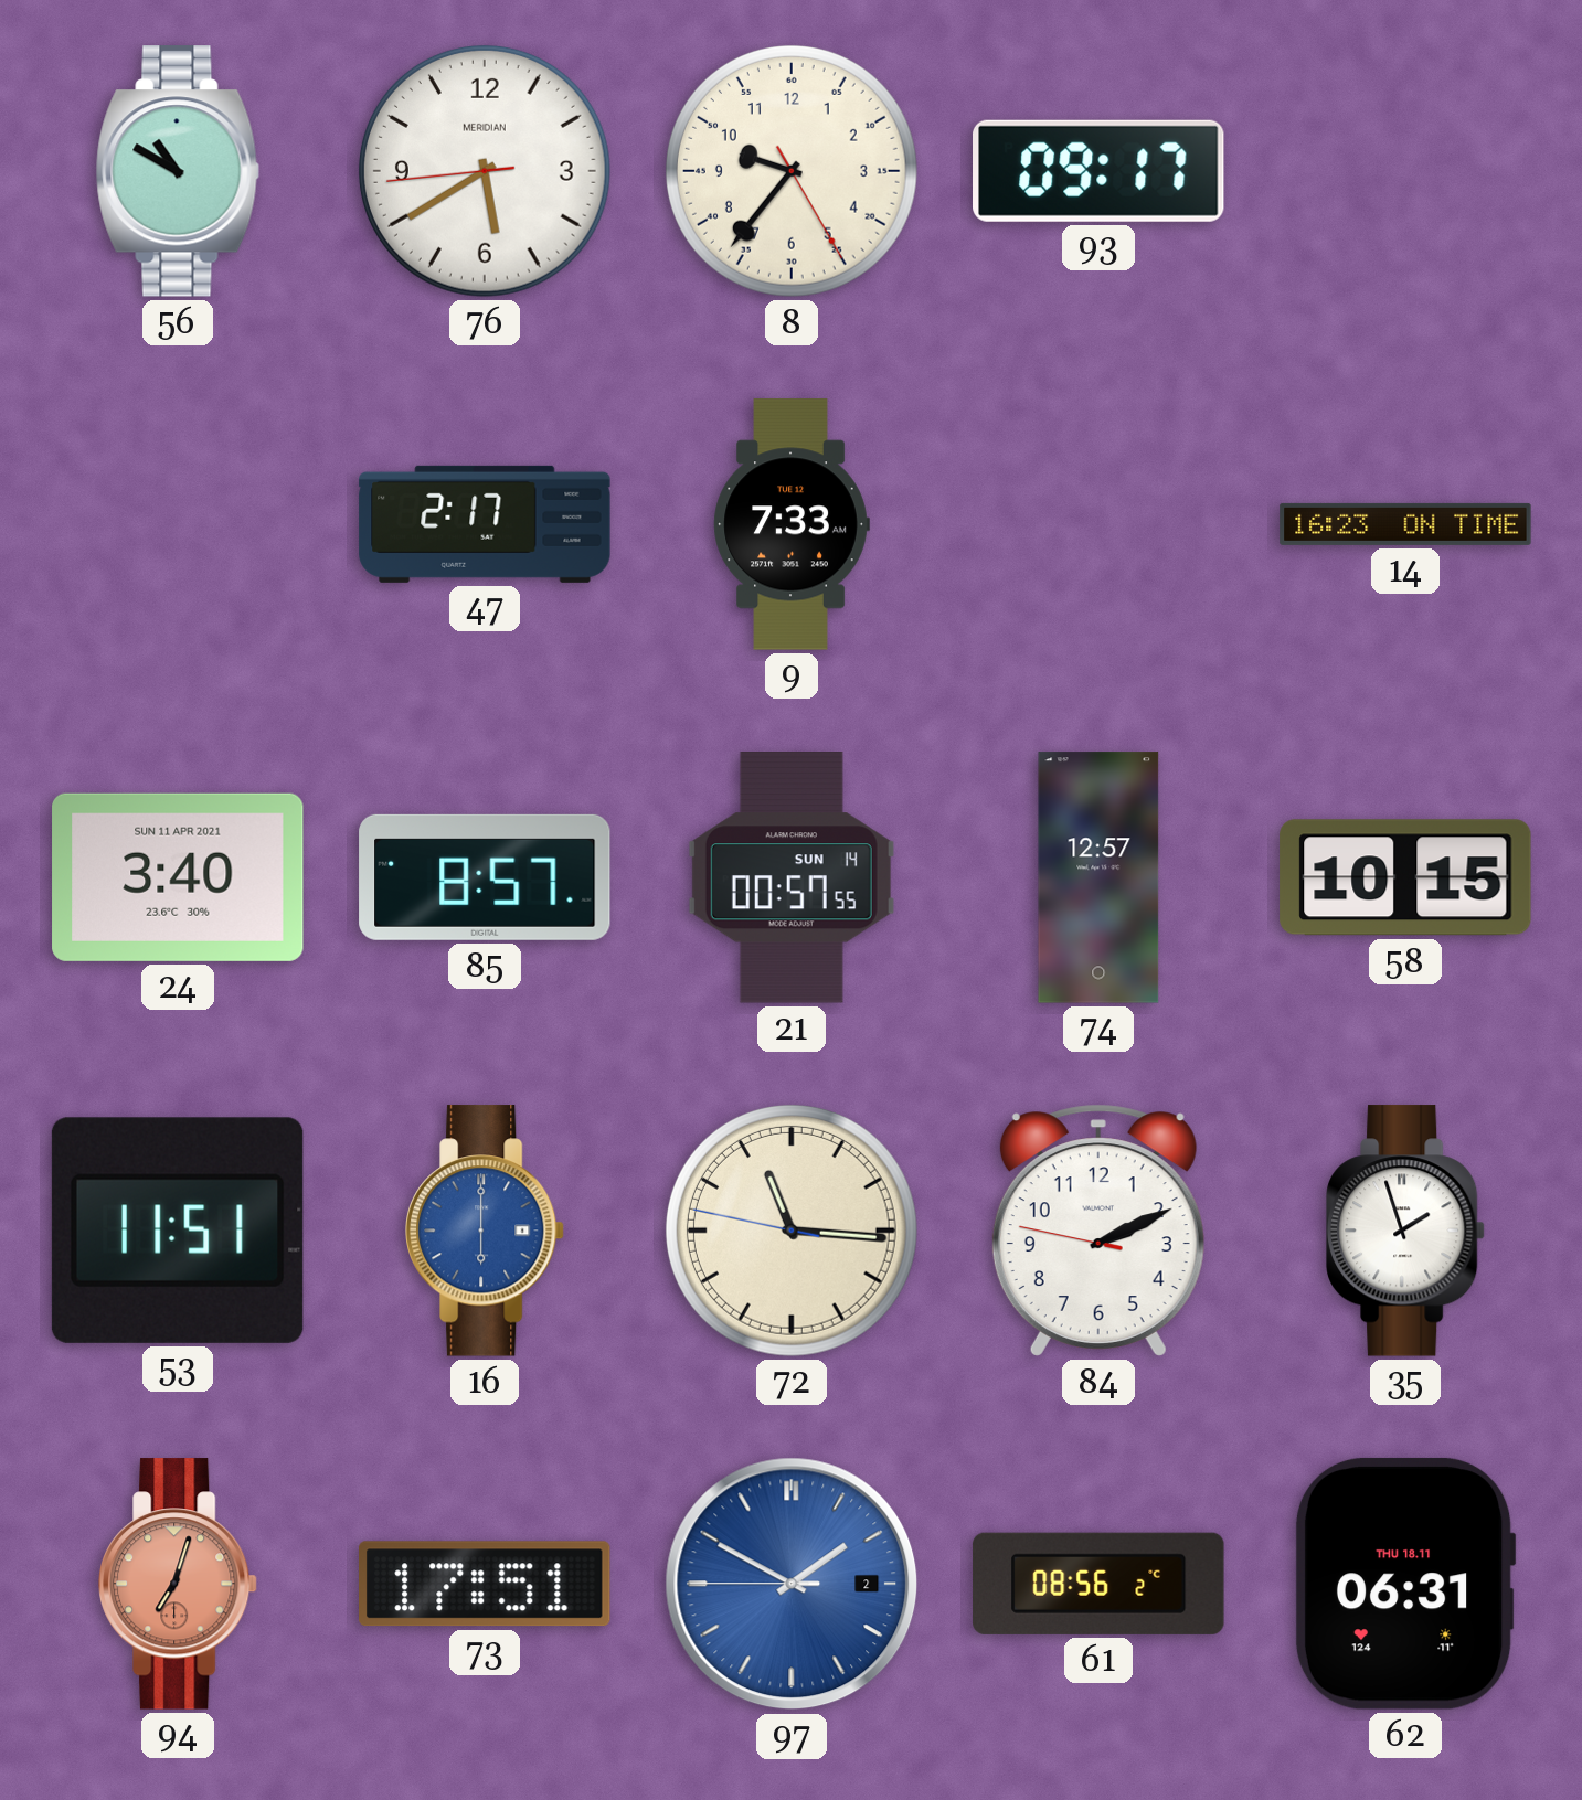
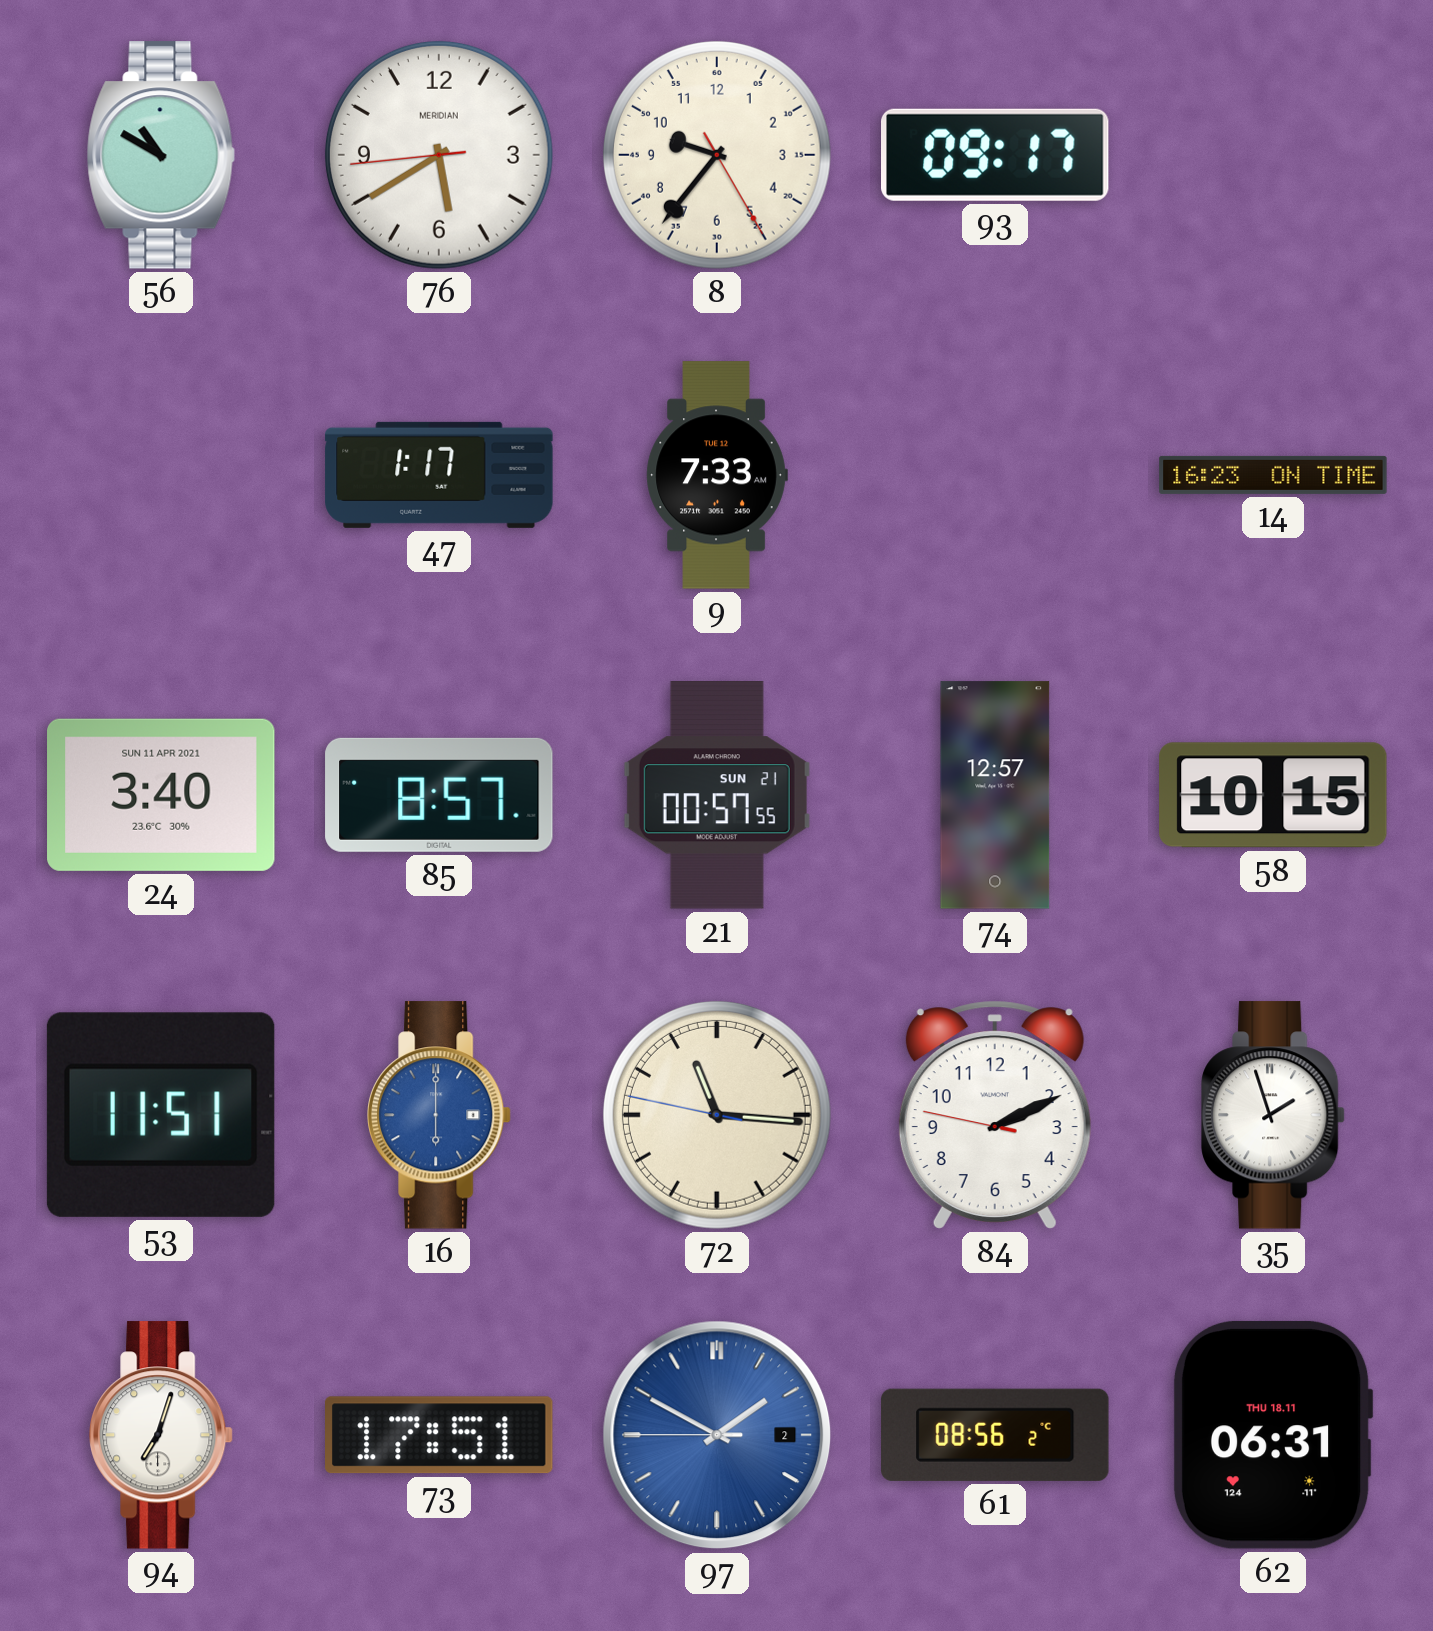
47: 2:17 -> 1:17
21 date: SUN 14 -> SUN 21
94 dial: salmon -> white
